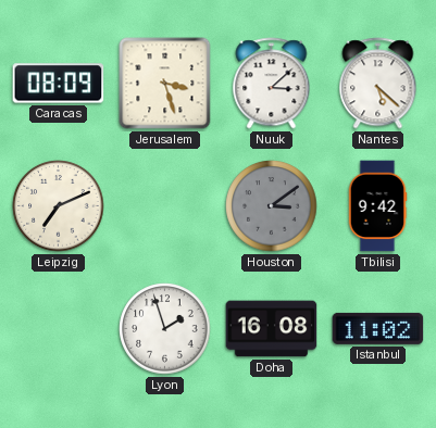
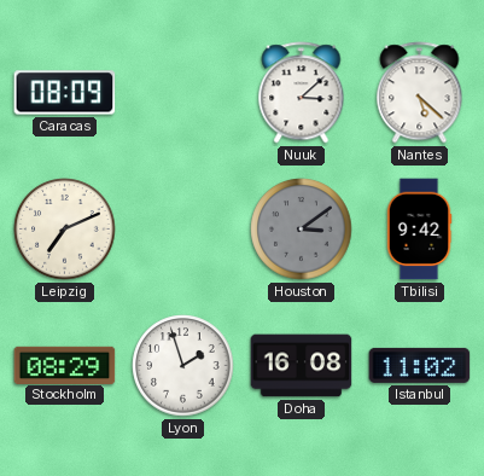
Jerusalem: 3:27 -> none
Stockholm: none -> 08:29
